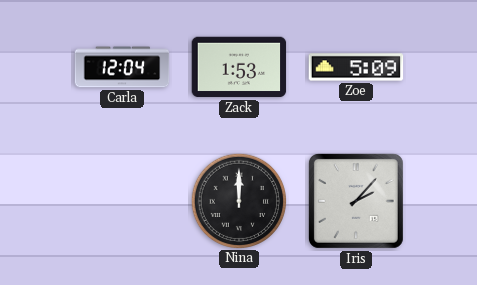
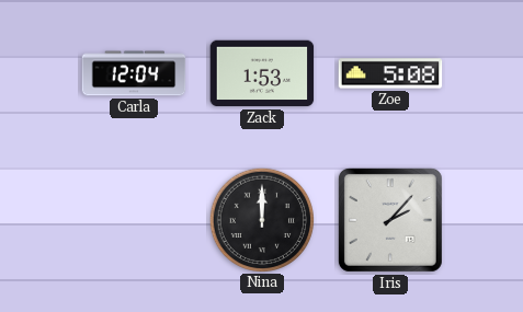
Zoe: 5:09 -> 5:08
